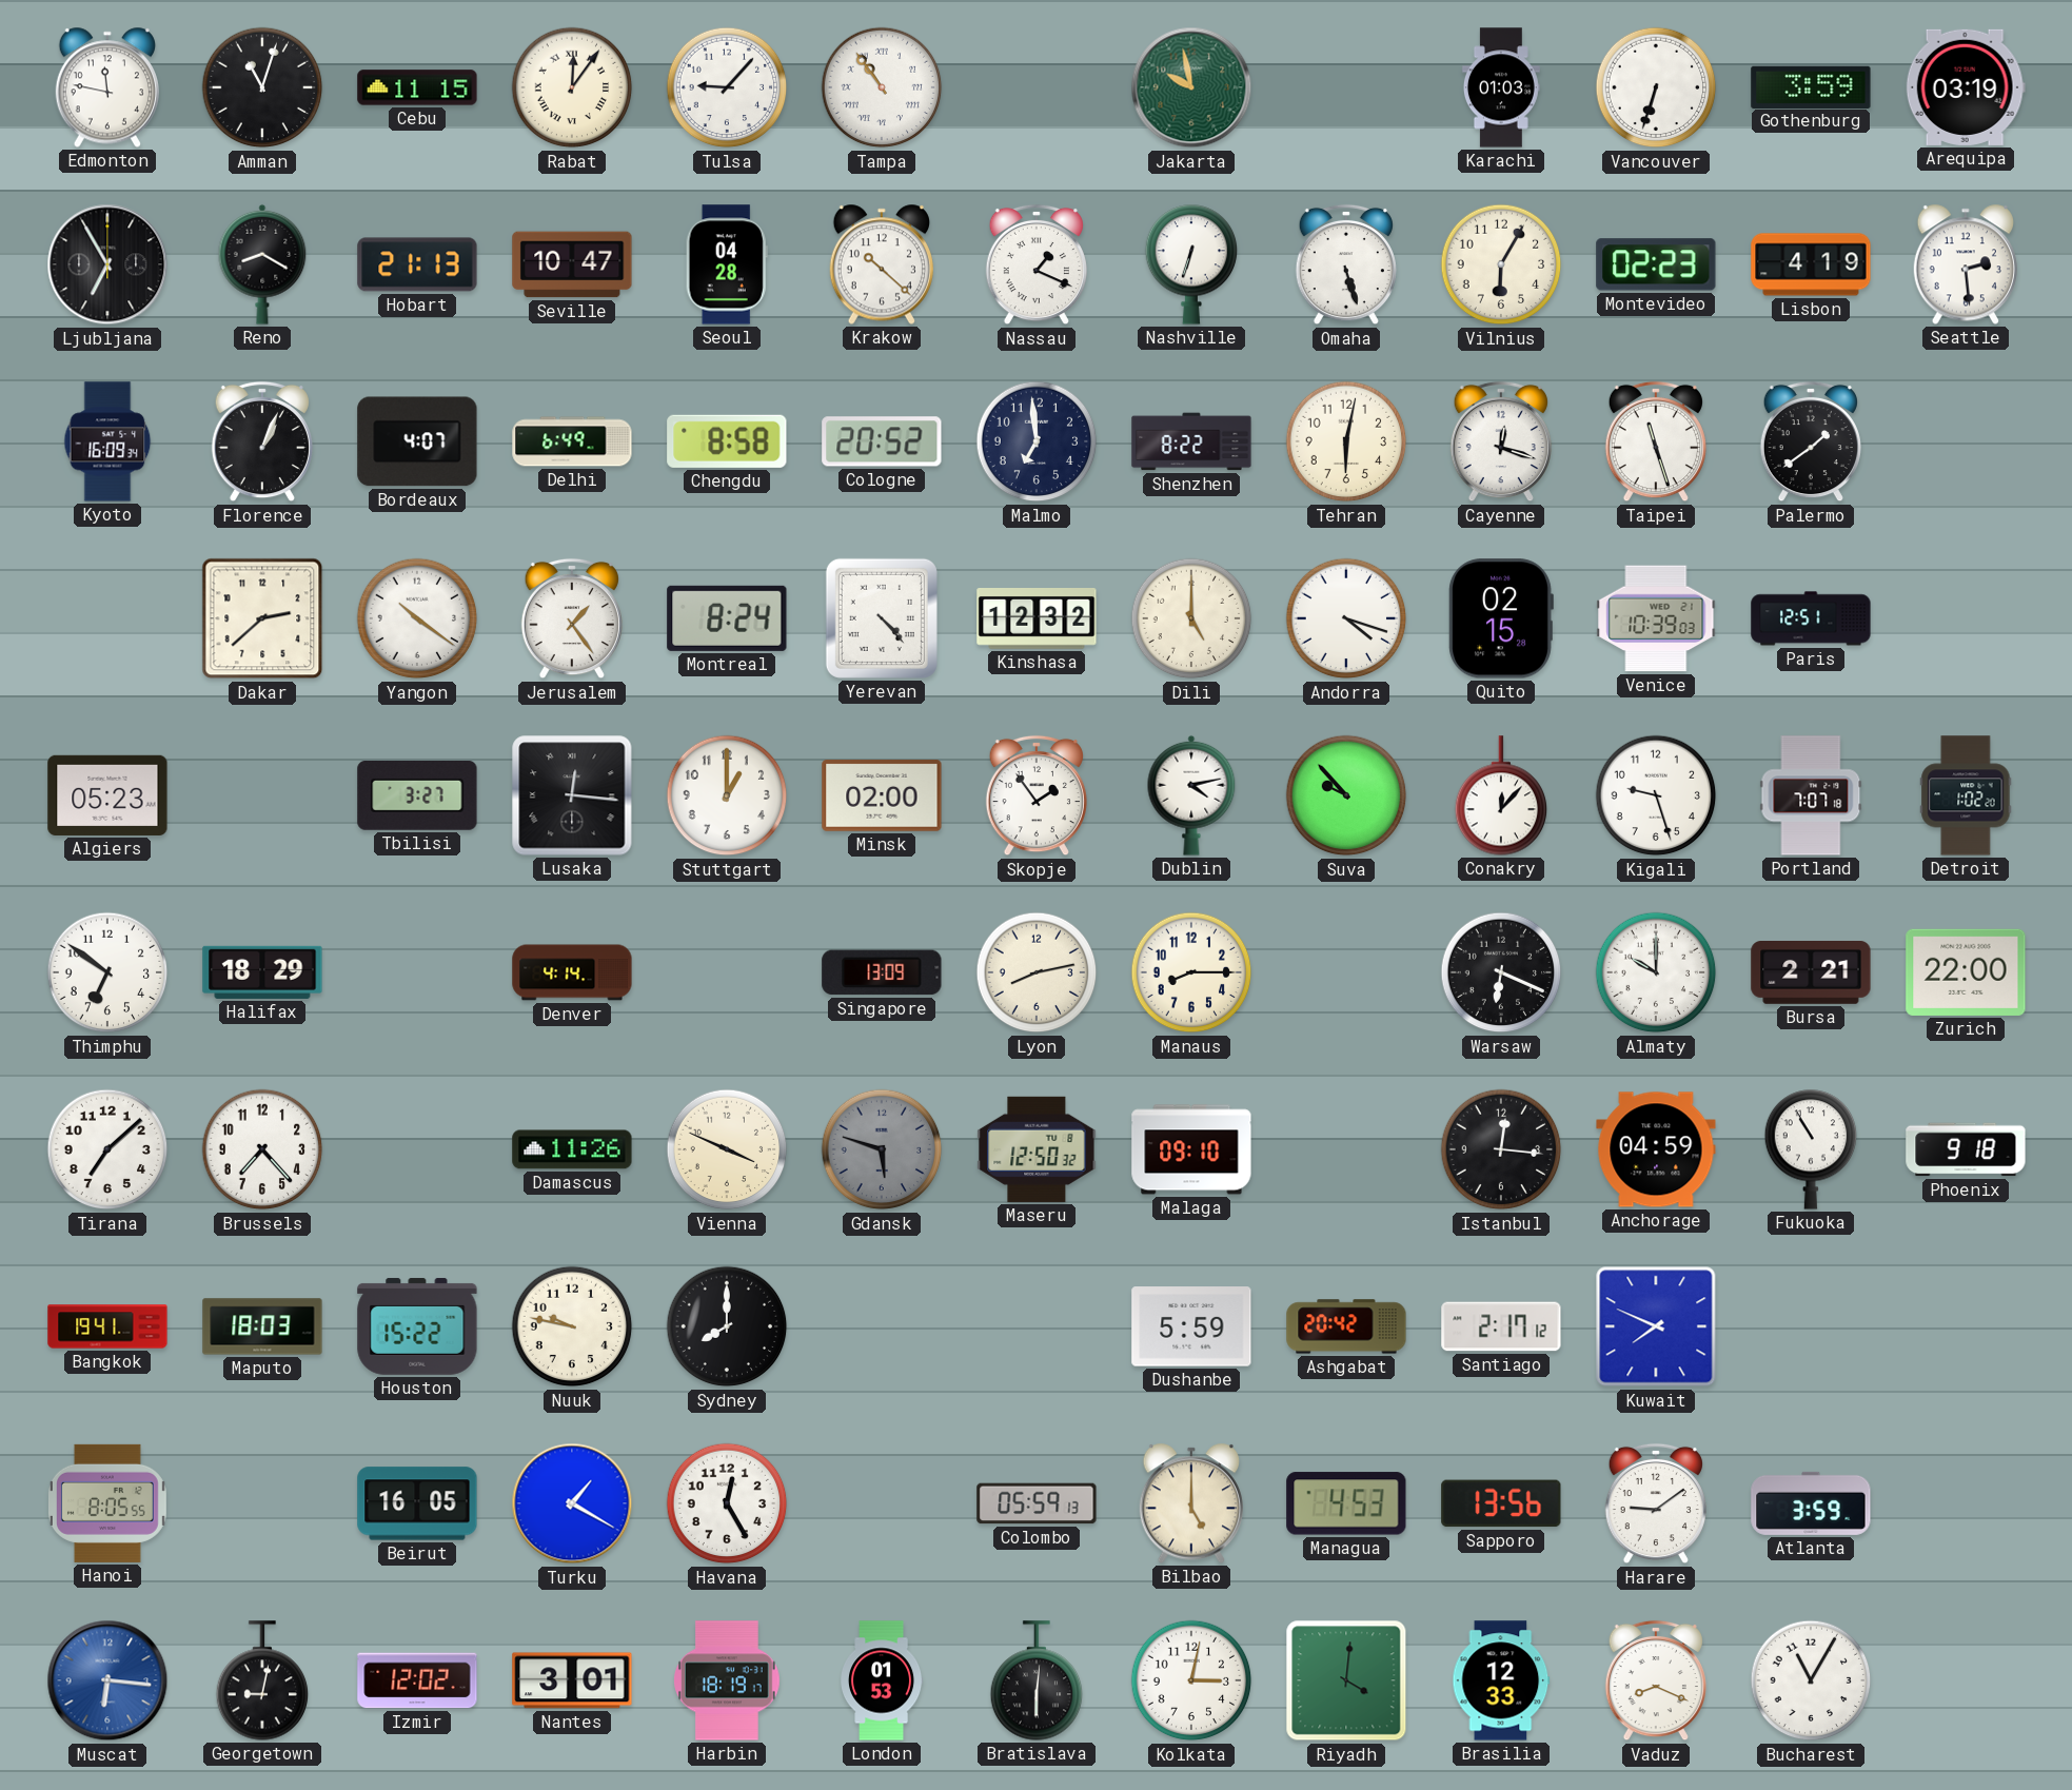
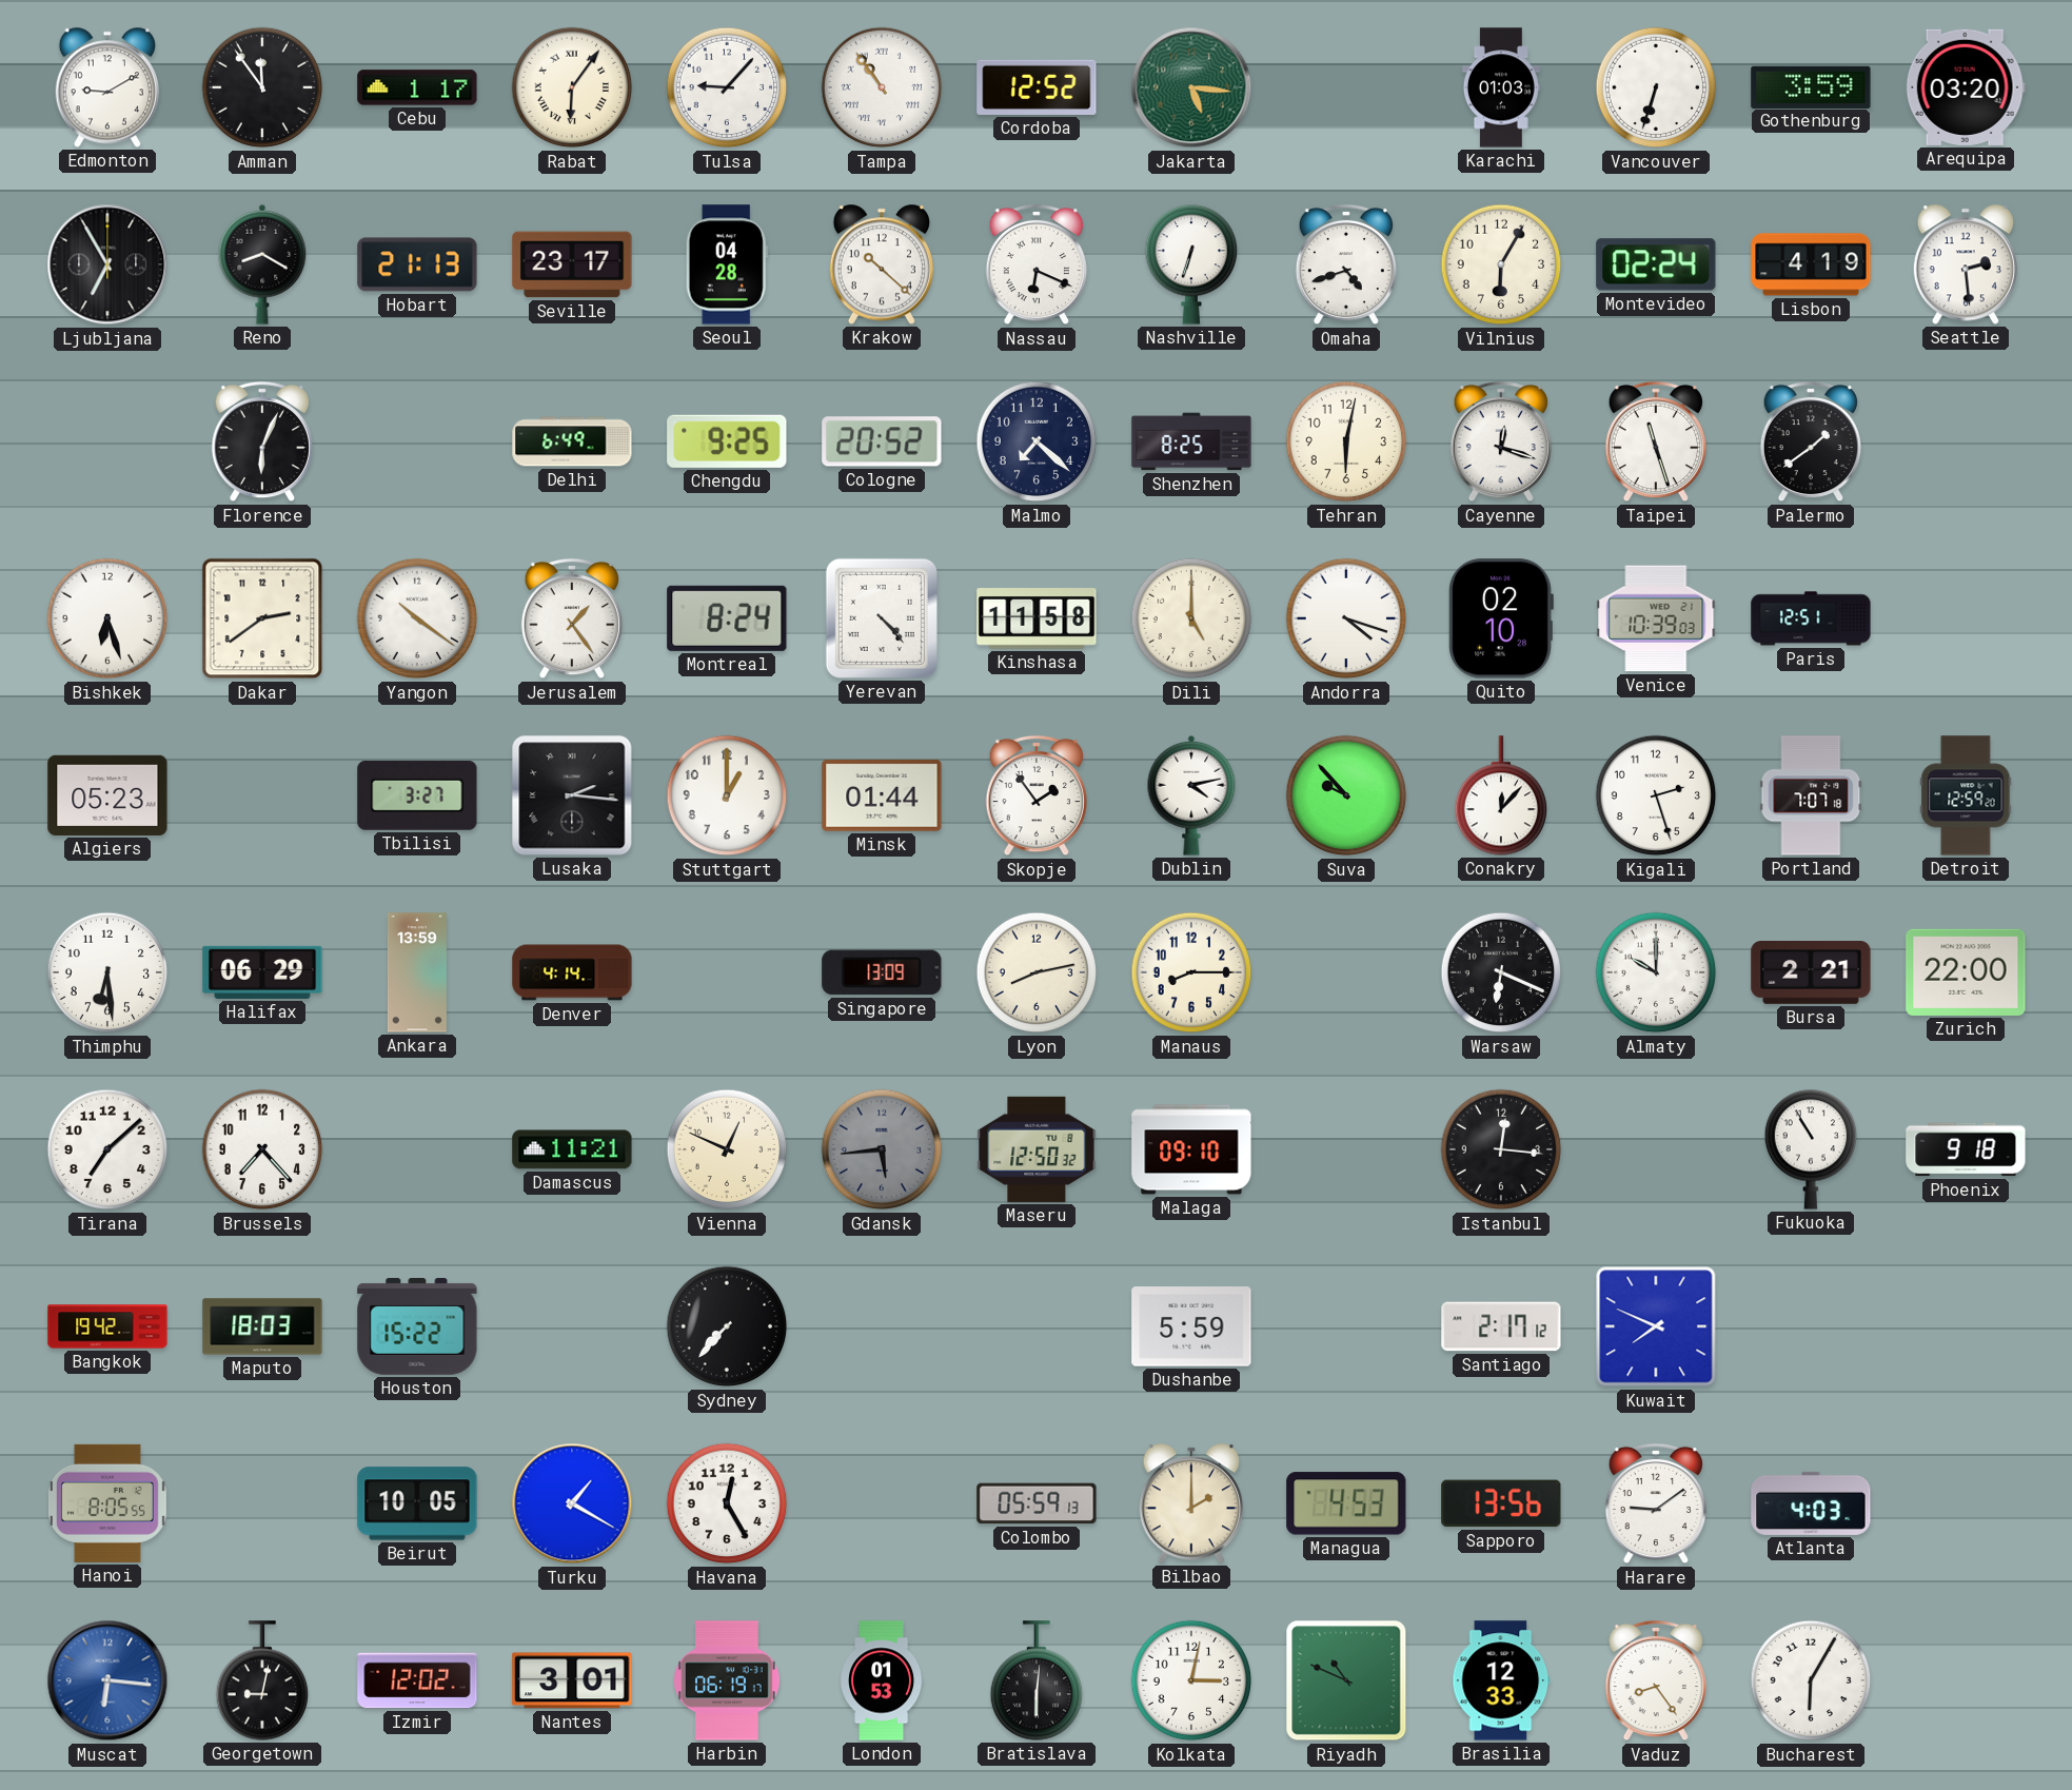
Edmonton: 11:47 -> 9:10
Amman: 11:03 -> 11:54
Cebu: 11:15 -> 1:17
Rabat: 12:06 -> 6:06
Cordoba: none -> 12:52
Jakarta: 9:58 -> 5:16
Arequipa: 03:19 -> 03:20
Seville: 10:47 -> 23:17
Nassau: 1:19 -> 6:19
Omaha: 5:27 -> 4:42
Montevideo: 02:23 -> 02:24
Kyoto: 16:09 -> none
Florence: 1:04 -> 6:04
Bordeaux: 4:07 -> none
Chengdu: 8:58 -> 9:25
Malmo: 6:59 -> 7:22
Shenzhen: 8:22 -> 8:25
Bishkek: none -> 6:27
Dakar: 2:38 -> 2:39
Kinshasa: 12:32 -> 11:58
Quito: 02:15 -> 02:10
Lusaka: 12:16 -> 2:16
Minsk: 02:00 -> 01:44
Kigali: 9:27 -> 2:27
Detroit: 1:02 -> 12:59
Thimphu: 6:51 -> 6:29
Halifax: 18:29 -> 06:29
Ankara: none -> 13:59
Damascus: 11:26 -> 11:21
Vienna: 3:49 -> 12:49
Gdansk: 5:48 -> 5:44
Anchorage: 04:59 -> none
Bangkok: 19:41 -> 19:42
Nuuk: 9:47 -> none
Sydney: 8:00 -> 7:37
Ashgabat: 20:42 -> none
Beirut: 16:05 -> 10:05
Bilbao: 5:00 -> 2:00
Atlanta: 3:59 -> 4:03
Harbin: 18:19 -> 06:19
Riyadh: 4:01 -> 10:49
Vaduz: 8:19 -> 8:24
Bucharest: 11:05 -> 6:05
